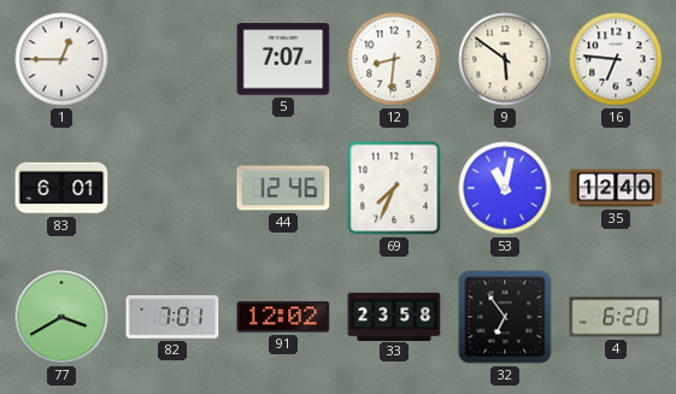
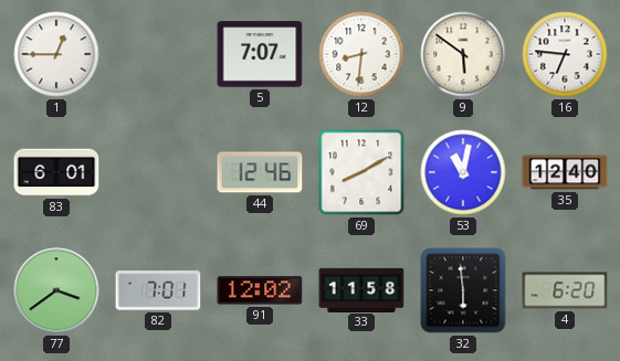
69: 7:34 -> 8:10
77: 3:40 -> 3:39
33: 23:58 -> 11:58
32: 6:54 -> 5:59
